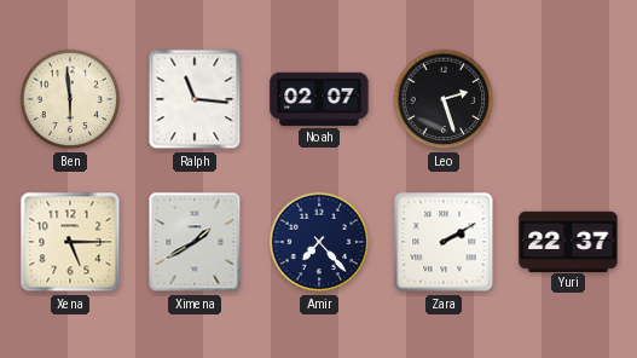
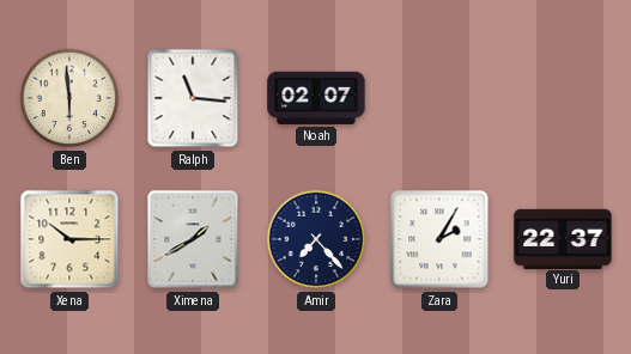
Leo: 2:27 -> none
Xena: 5:15 -> 10:15
Zara: 2:10 -> 2:05
